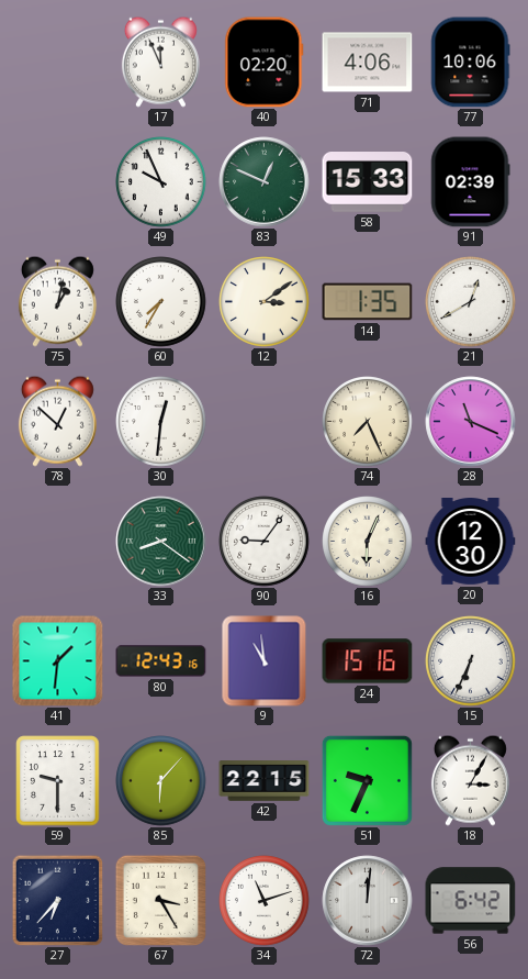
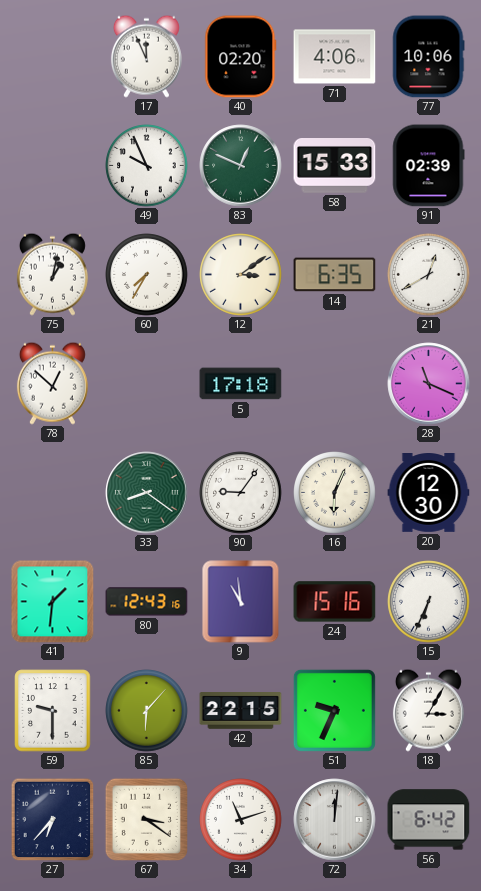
14: 1:35 -> 6:35
30: 12:31 -> none
5: none -> 17:18
74: 7:26 -> none
67: 3:25 -> 3:21
